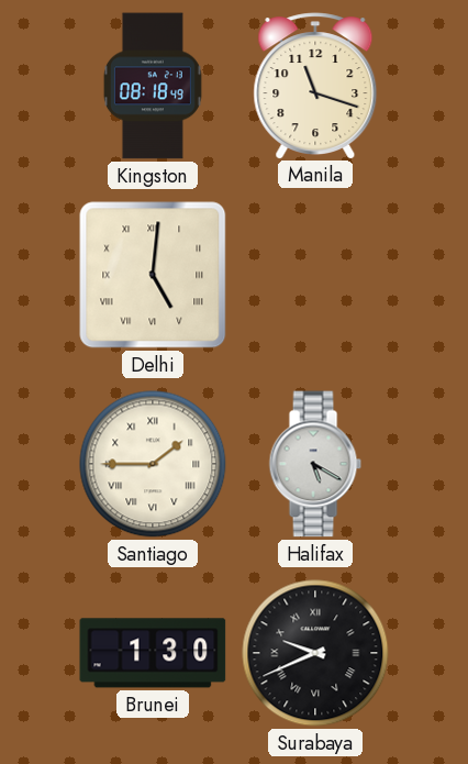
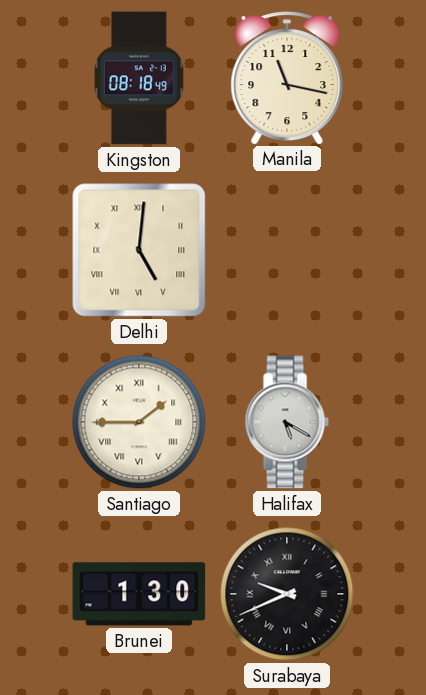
Manila: 11:18 -> 11:17
